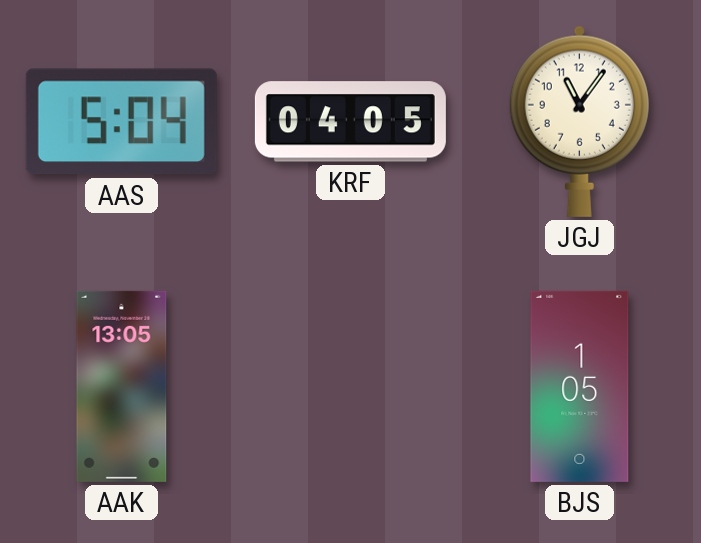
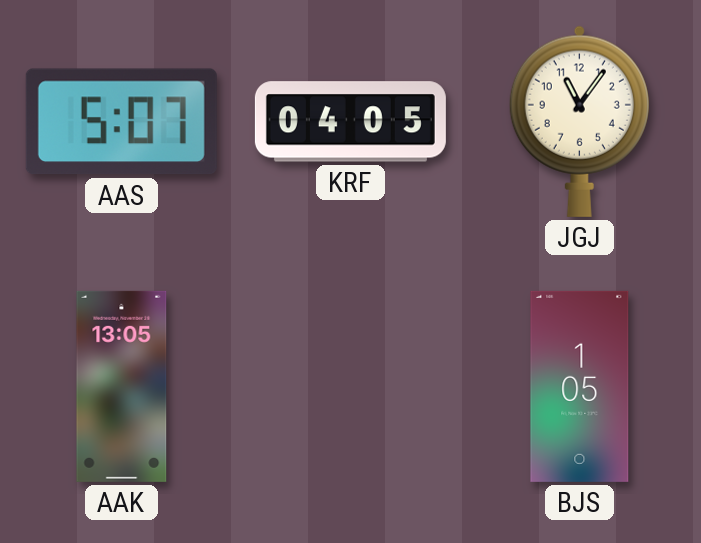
AAS: 5:04 -> 5:07
